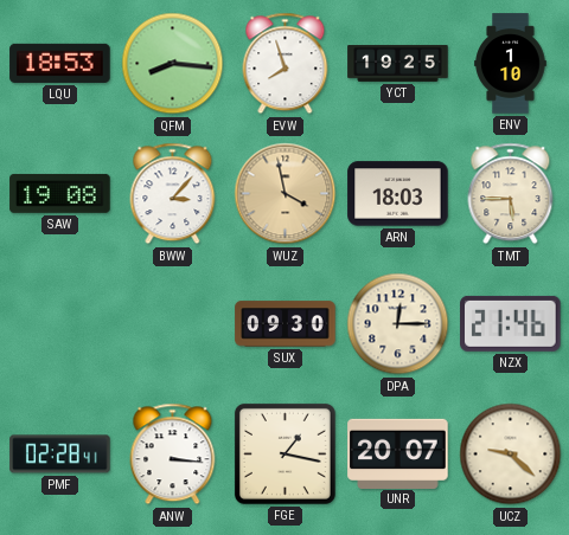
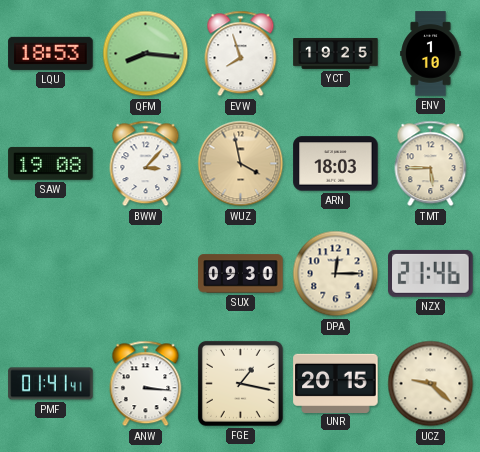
PMF: 02:28 -> 01:41
UNR: 20:07 -> 20:15
